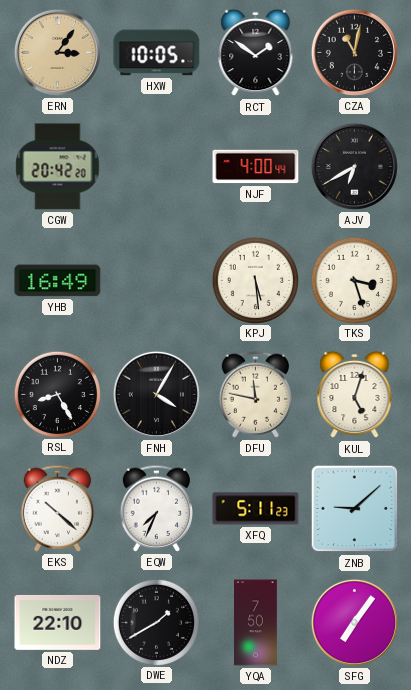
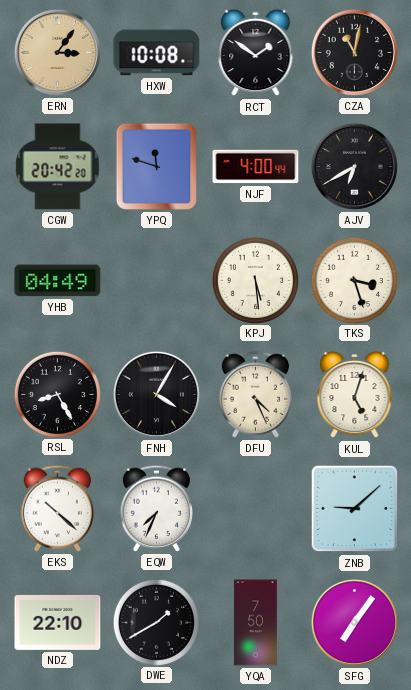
HXW: 10:05 -> 10:08
YPQ: none -> 11:48
YHB: 16:49 -> 04:49
DFU: 11:47 -> 4:26
XFQ: 5:11 -> none
